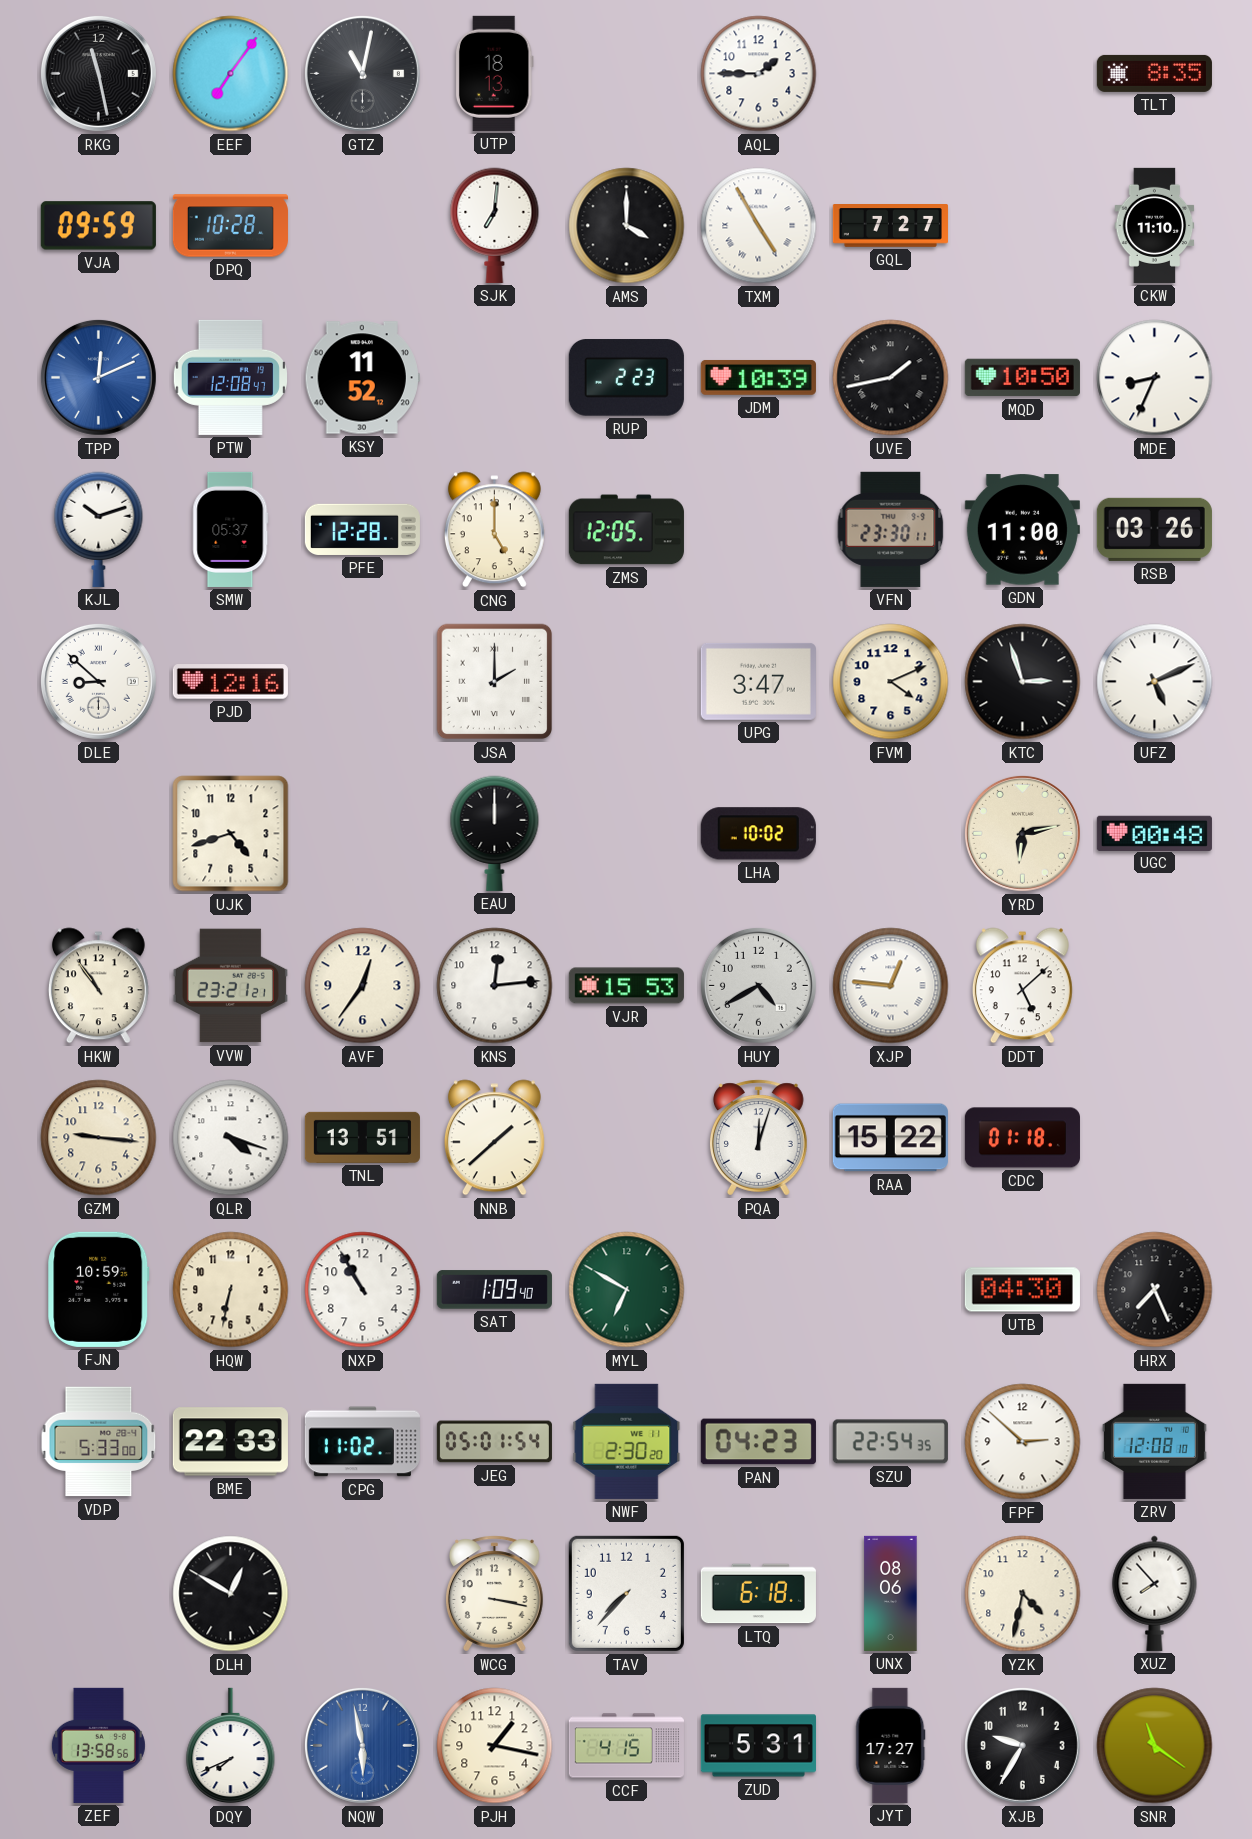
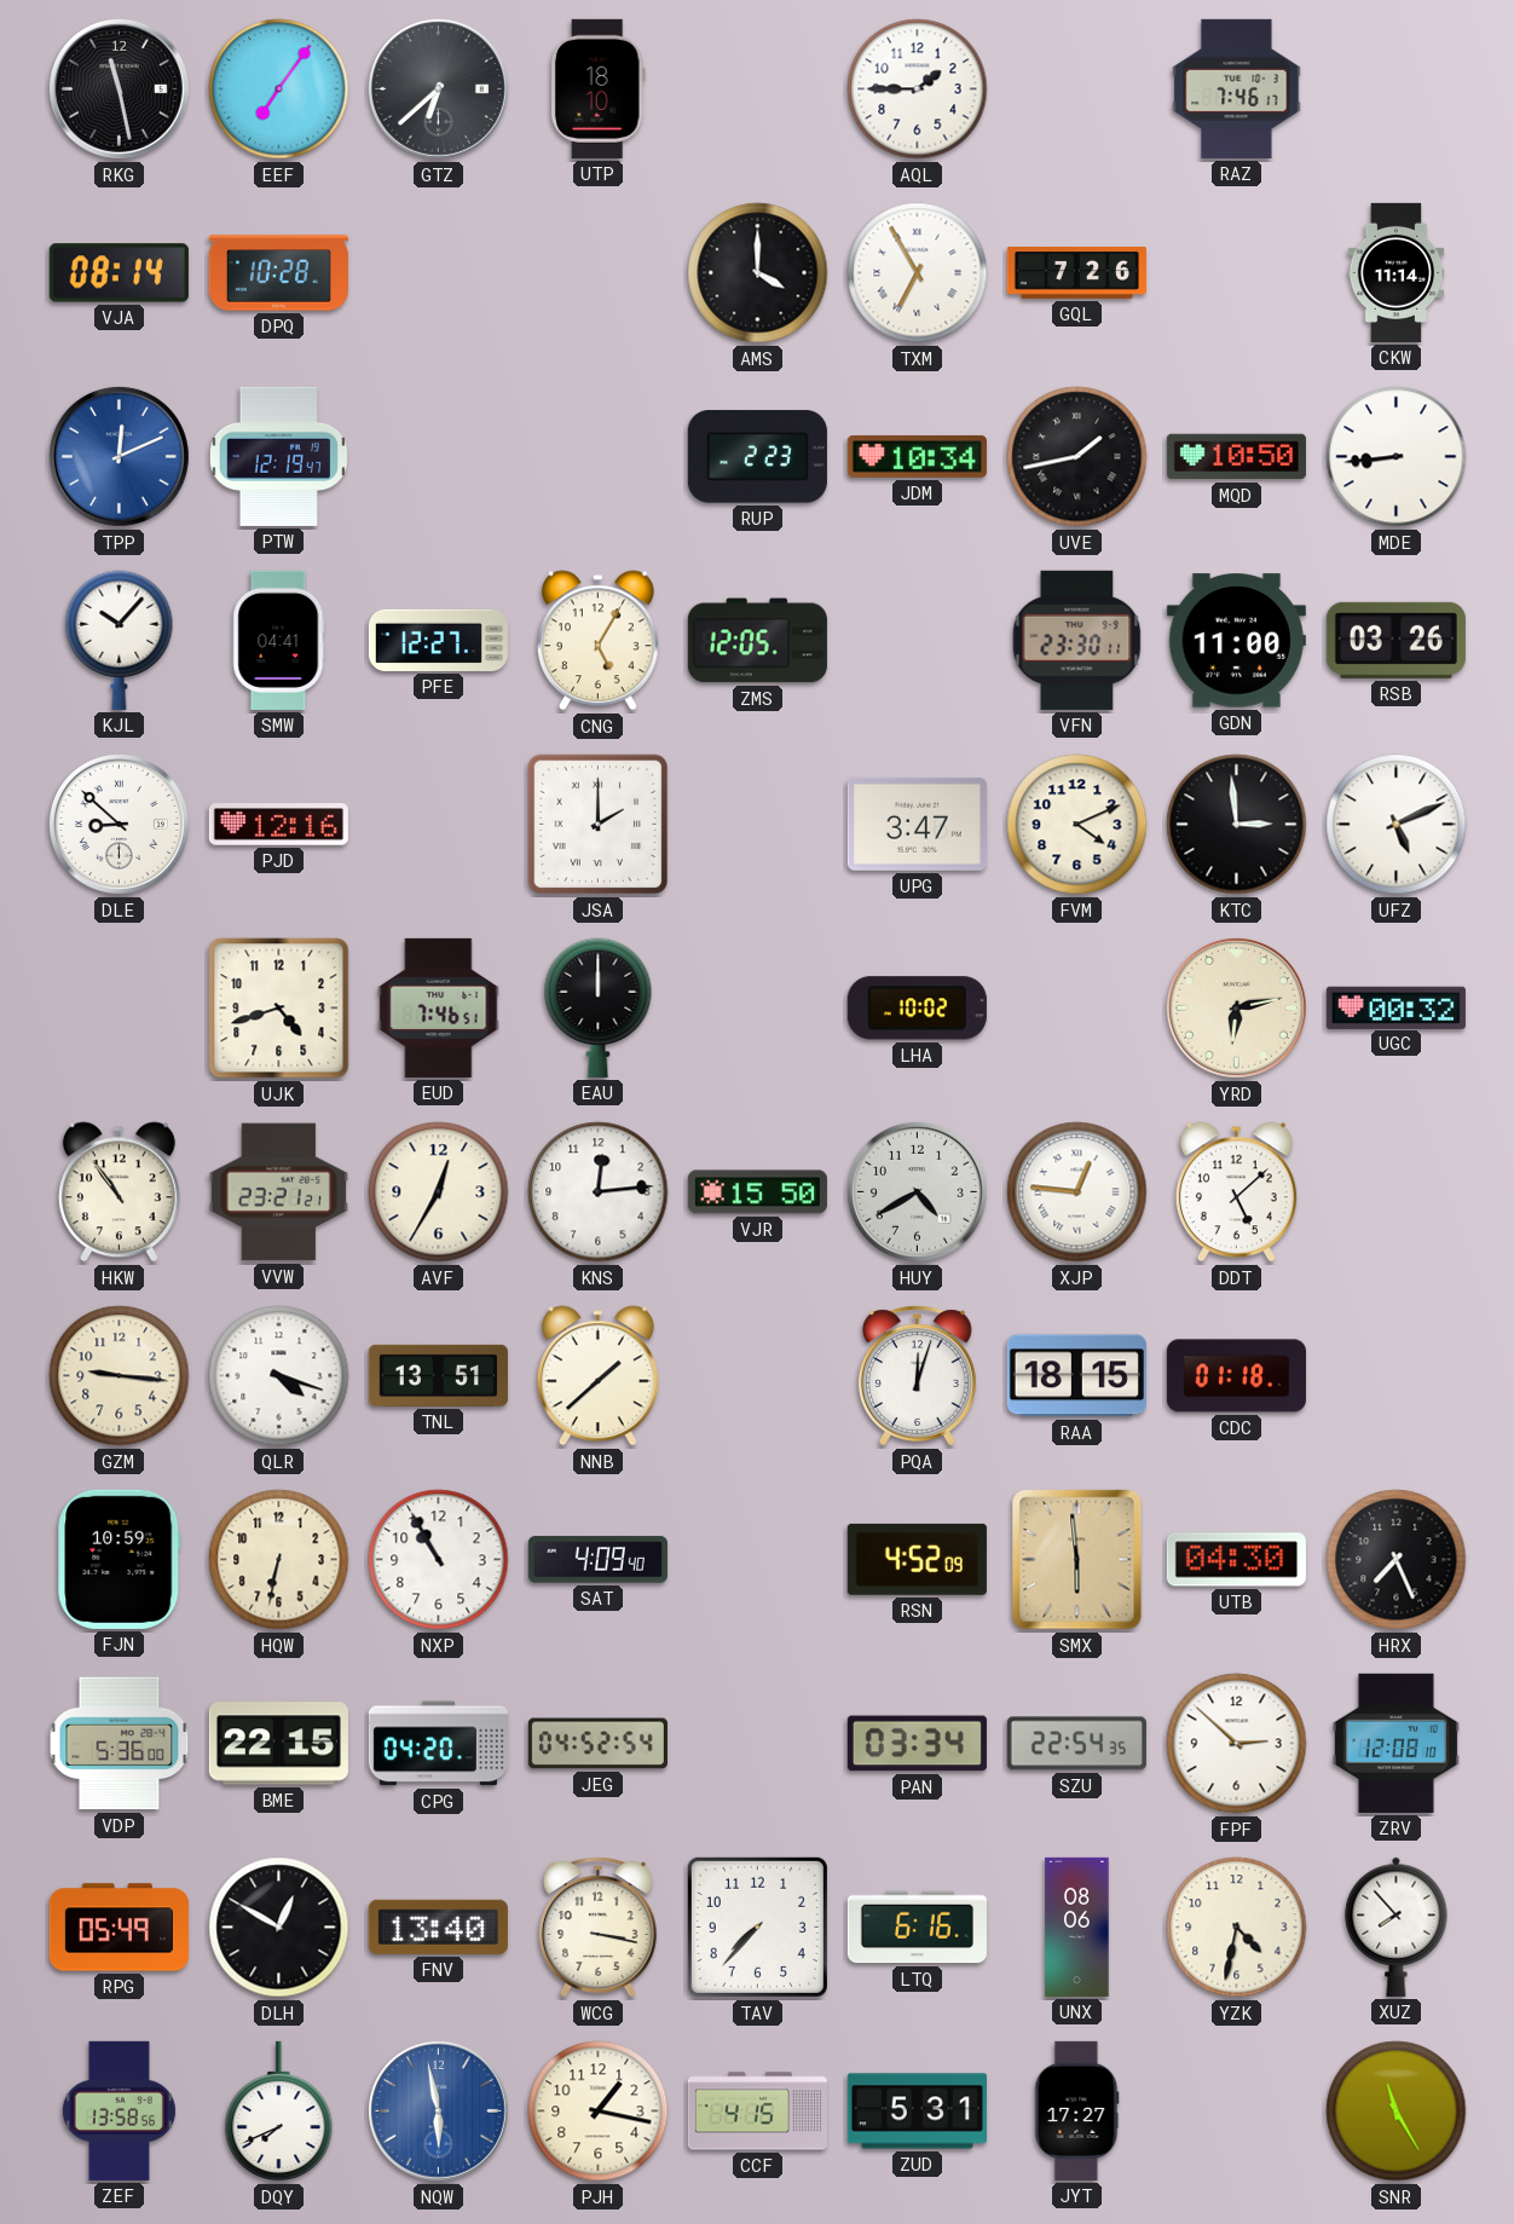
GTZ: 11:02 -> 6:38
UTP: 18:13 -> 18:10
RAZ: none -> 7:46
TLT: 8:35 -> none
VJA: 09:59 -> 08:14
SJK: 7:01 -> none
TXM: 4:55 -> 6:55
GQL: 7:27 -> 7:26
CKW: 11:10 -> 11:14
PTW: 12:08 -> 12:19
KSY: 11:52 -> none
JDM: 10:39 -> 10:34
MDE: 8:34 -> 8:44
KJL: 10:12 -> 10:07
SMW: 05:37 -> 04:41
PFE: 12:28 -> 12:27
CNG: 5:00 -> 5:05
KTC: 2:57 -> 2:59
EUD: none -> 7:46
UGC: 00:48 -> 00:32
AVF: 12:36 -> 12:35
VJR: 15:53 -> 15:50
RAA: 15:22 -> 18:15
SAT: 1:09 -> 4:09
MYL: 6:50 -> none
RSN: none -> 4:52
SMX: none -> 5:59
VDP: 5:33 -> 5:36
BME: 22:33 -> 22:15
CPG: 11:02 -> 04:20
JEG: 05:01 -> 04:52
NWF: 2:30 -> none
PAN: 04:23 -> 03:34
RPG: none -> 05:49
FNV: none -> 13:40
LTQ: 6:18 -> 6:16
XJB: 9:35 -> none
SNR: 11:21 -> 11:25
